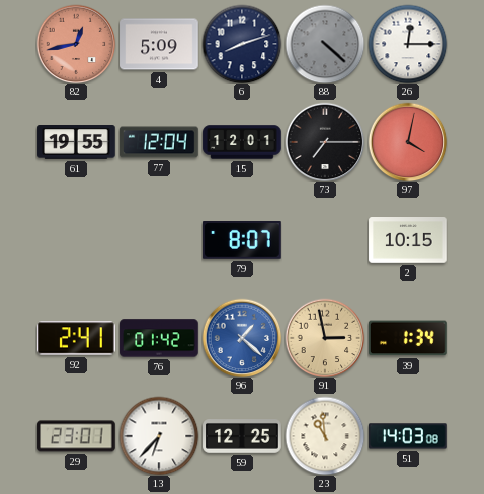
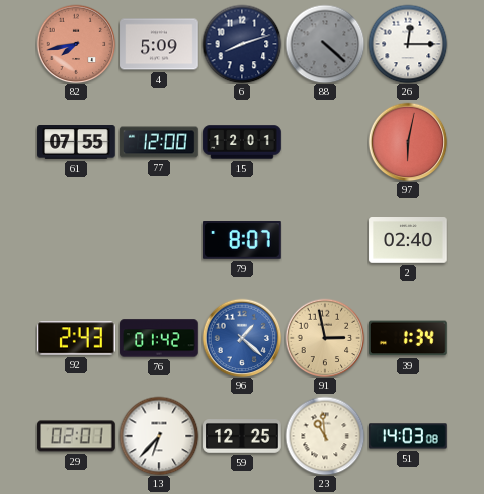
82: 12:43 -> 7:43
61: 19:55 -> 07:55
77: 12:04 -> 12:00
73: 7:15 -> none
97: 4:02 -> 6:02
2: 10:15 -> 02:40
92: 2:41 -> 2:43
29: 23:01 -> 02:01
